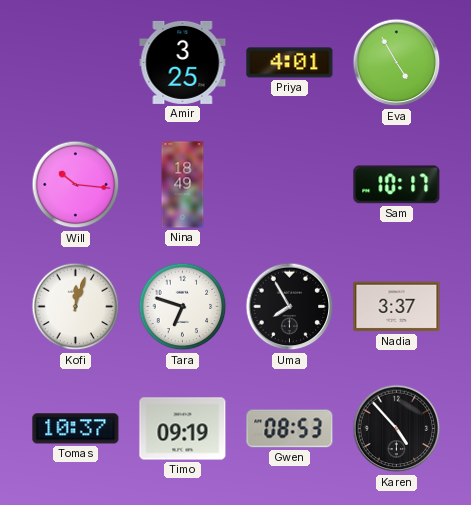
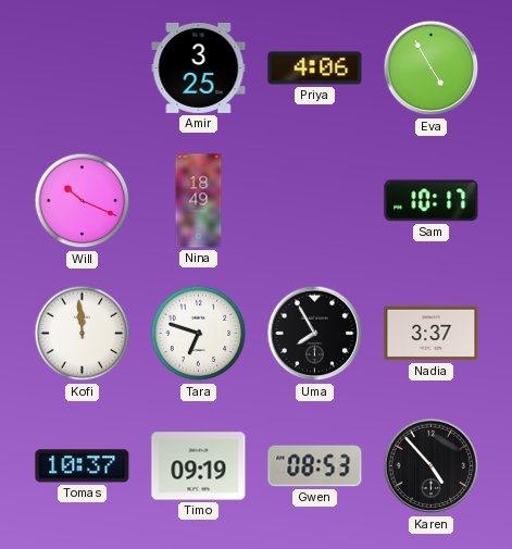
Priya: 4:01 -> 4:06
Will: 10:16 -> 10:19
Kofi: 12:03 -> 11:59
